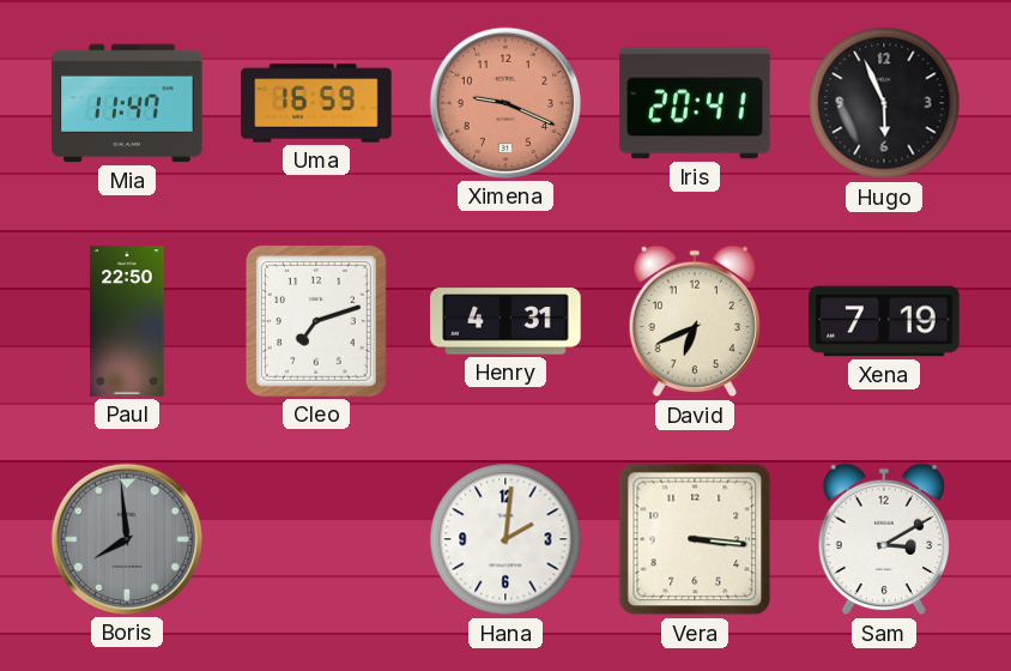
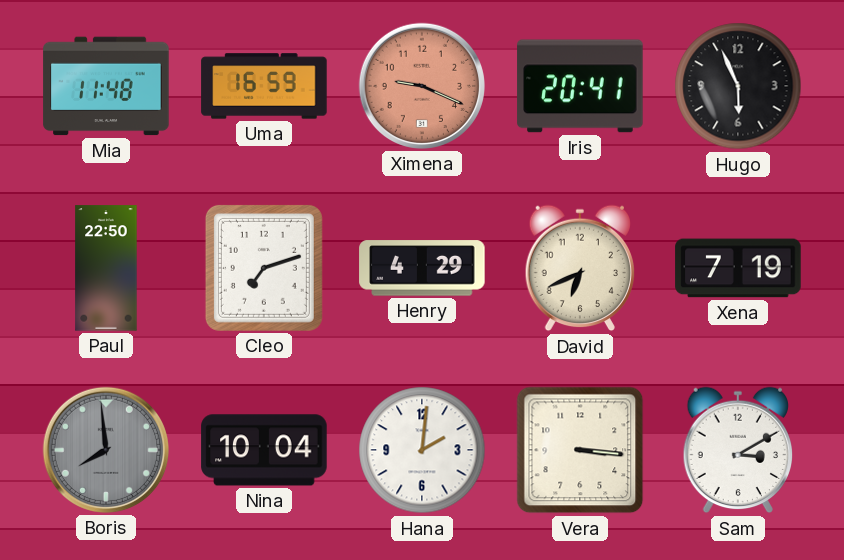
Mia: 11:47 -> 11:48
Henry: 4:31 -> 4:29
Nina: none -> 10:04
